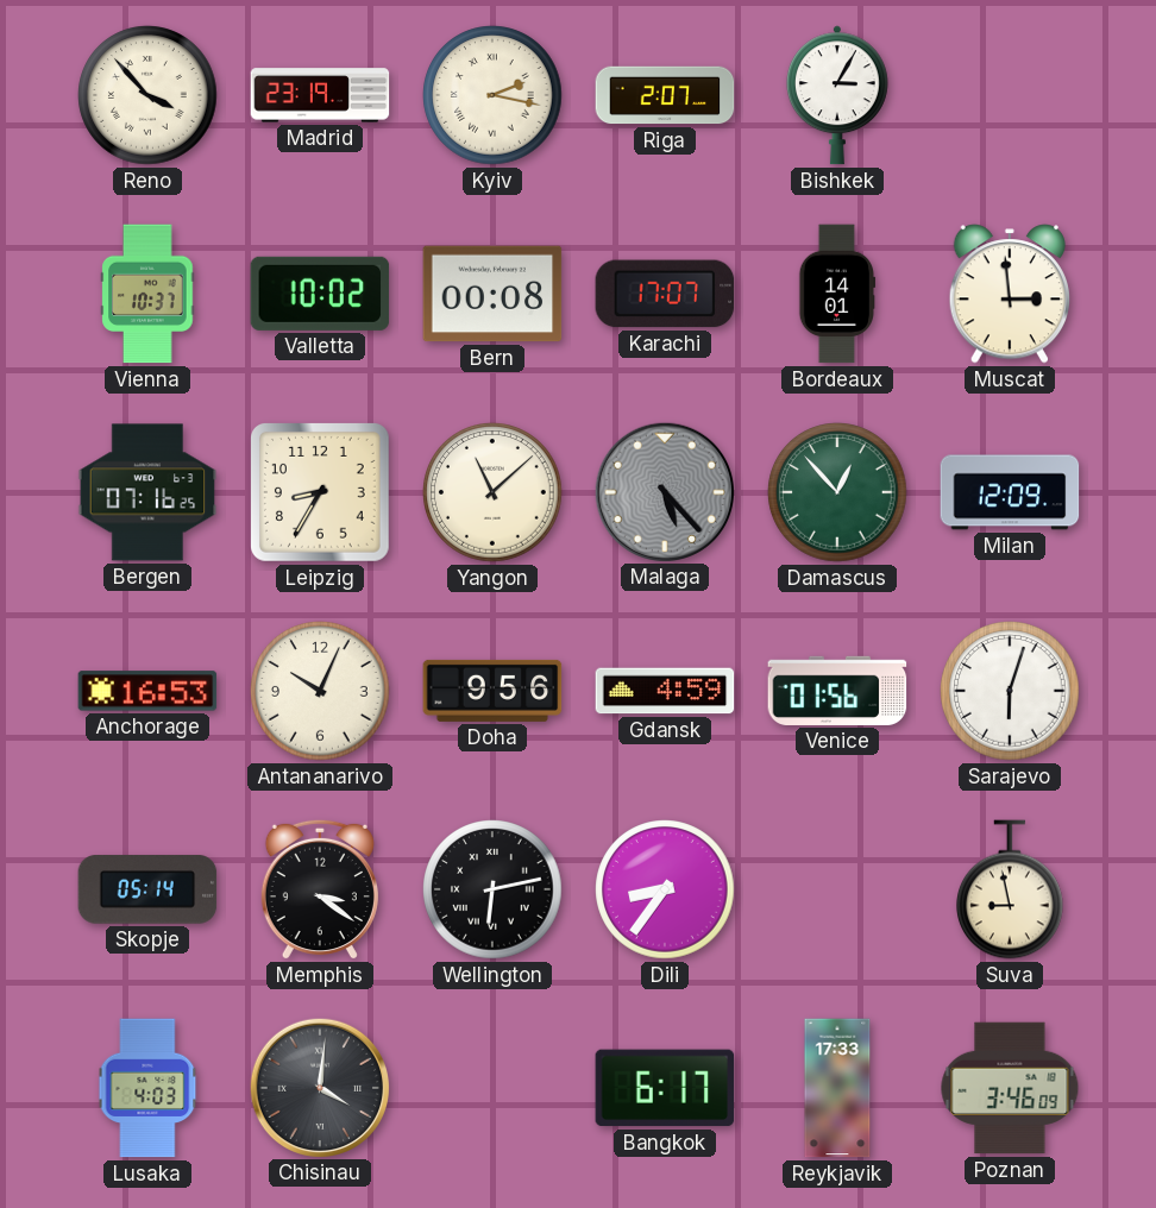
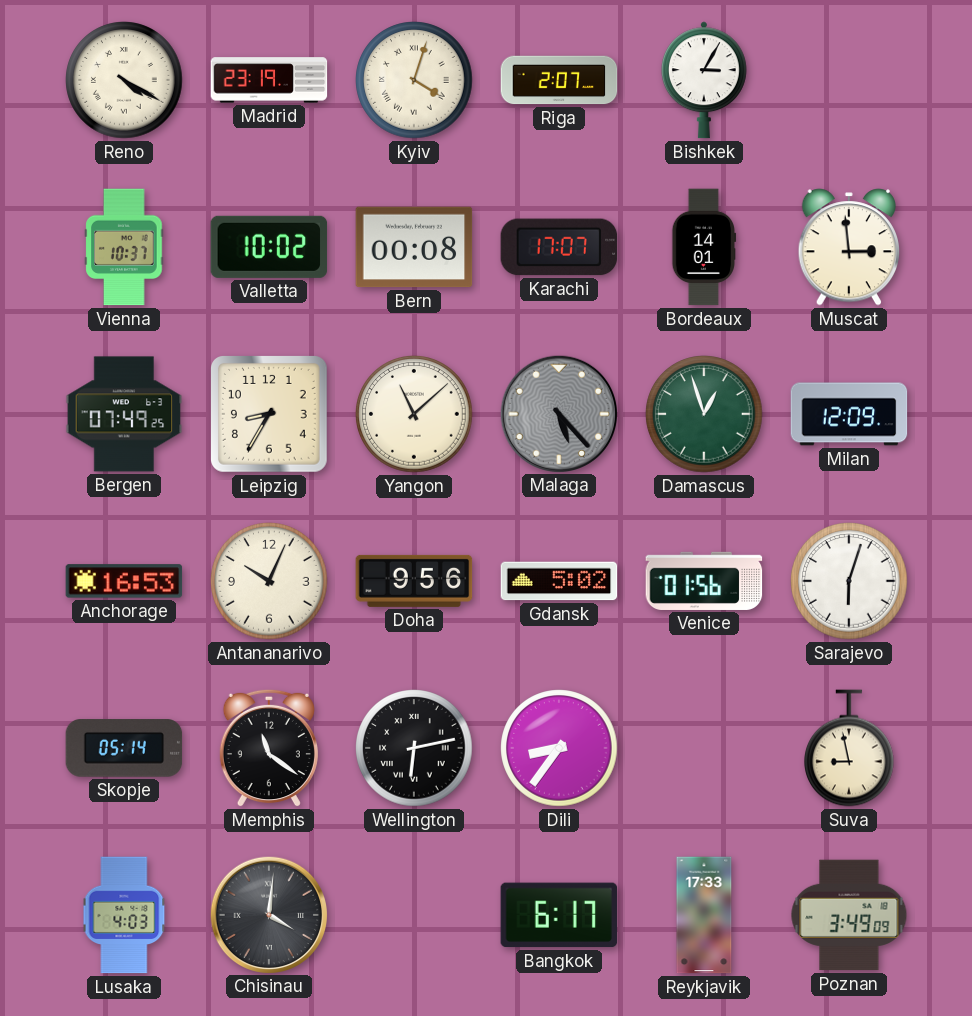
Reno: 3:53 -> 4:20
Kyiv: 2:17 -> 4:03
Bergen: 07:16 -> 07:49
Damascus: 12:53 -> 12:57
Gdansk: 4:59 -> 5:02
Memphis: 3:21 -> 11:21
Poznan: 3:46 -> 3:49
